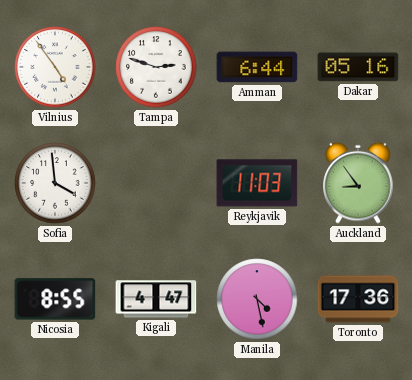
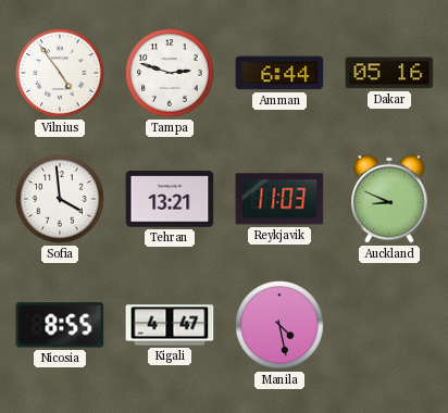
Tehran: none -> 13:21
Auckland: 8:54 -> 8:49
Toronto: 17:36 -> none
